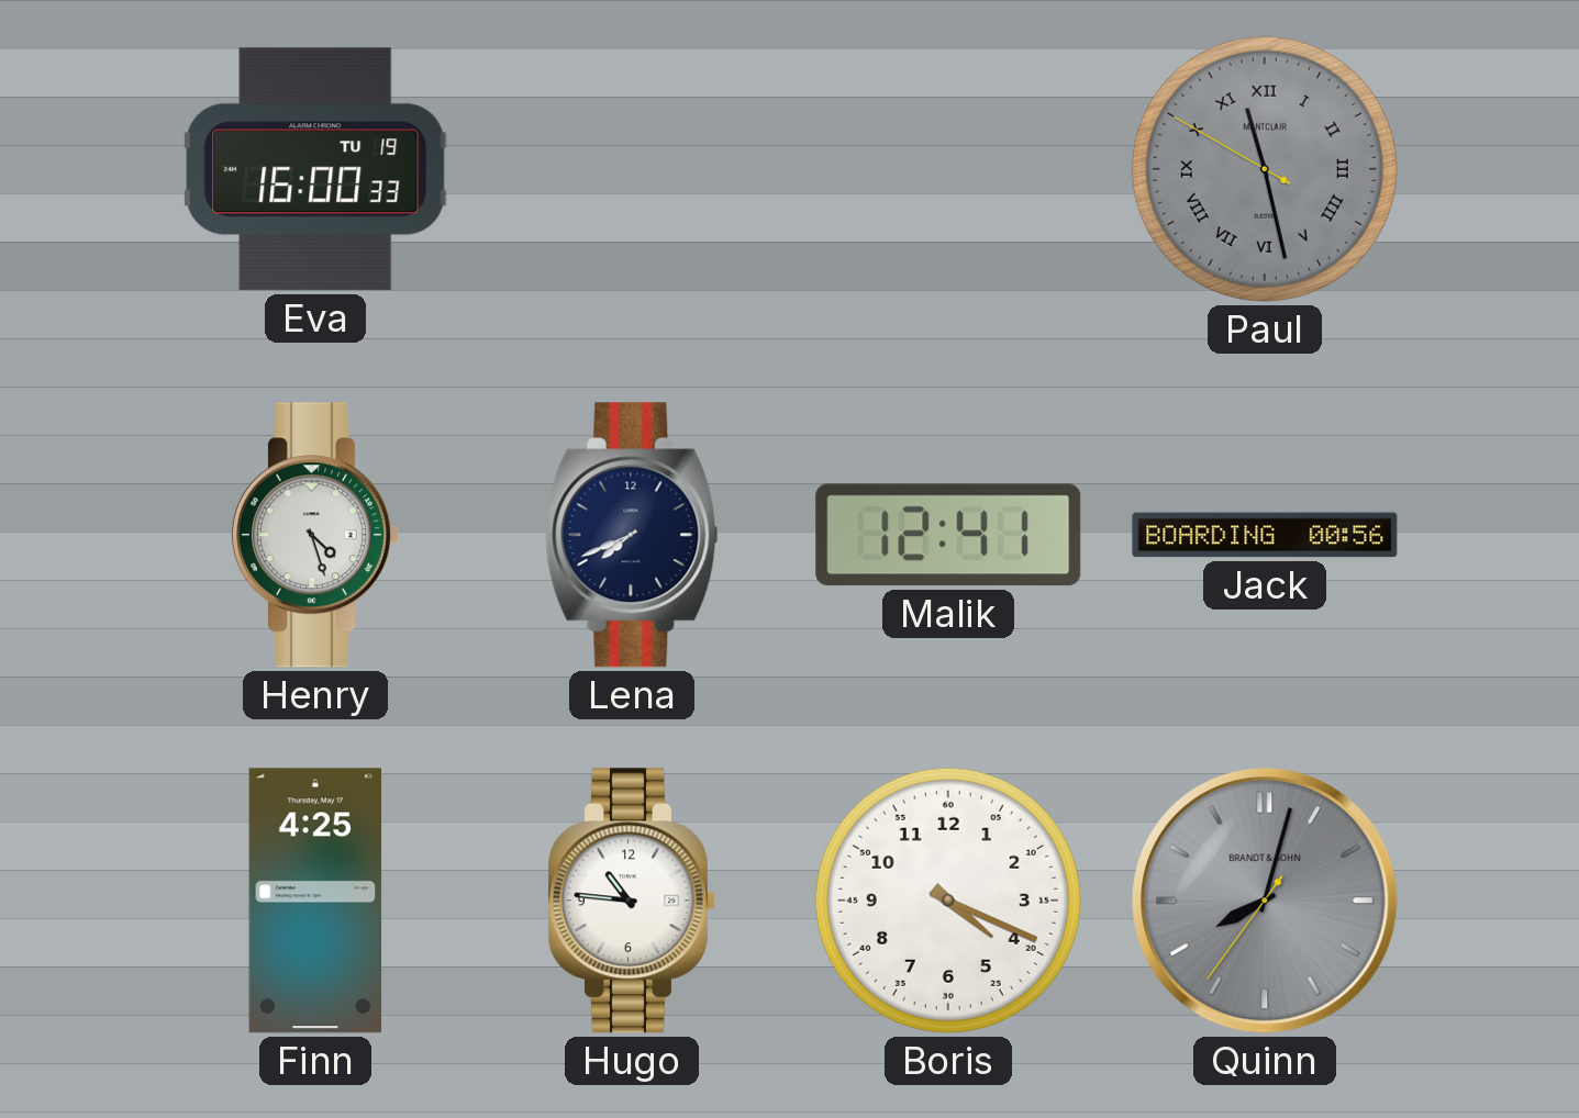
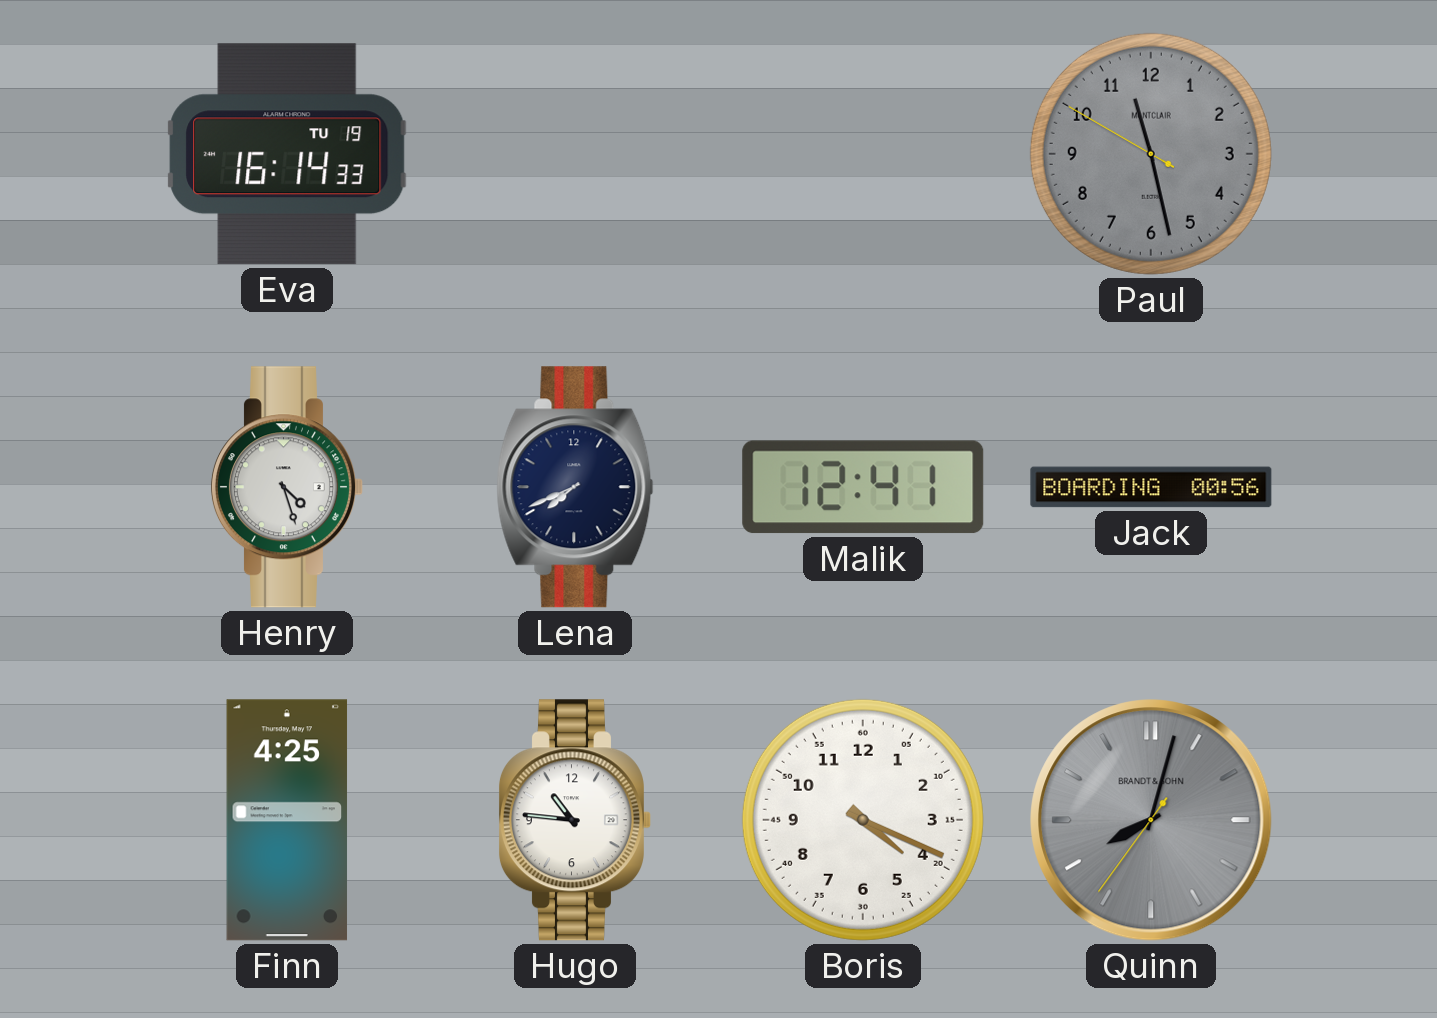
Eva: 16:00 -> 16:14
Paul numerals: Roman -> Arabic
